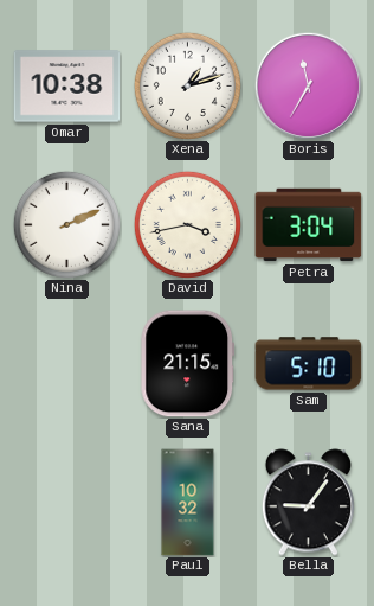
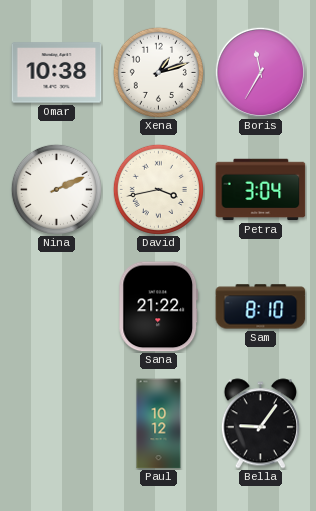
Sana: 21:15 -> 21:22
Sam: 5:10 -> 8:10
Paul: 10:32 -> 10:12
